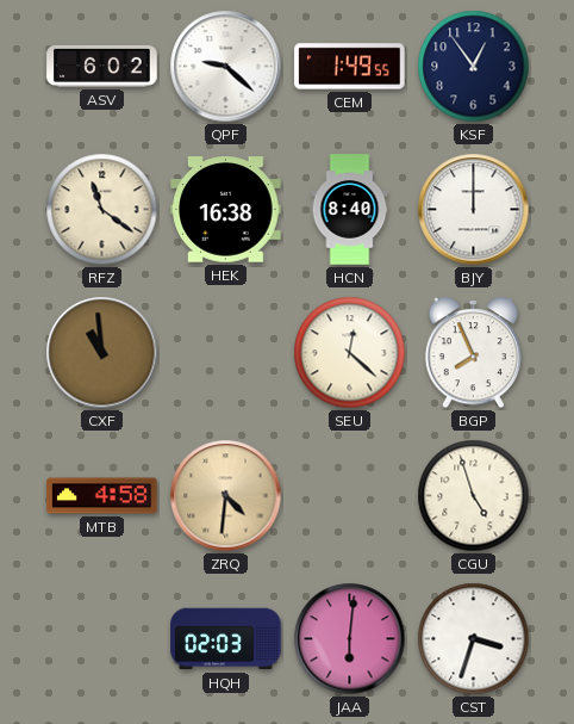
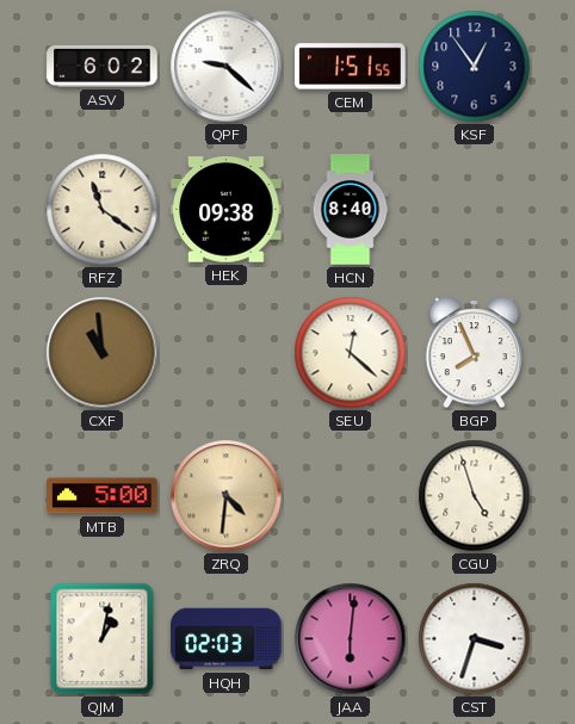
CEM: 1:49 -> 1:51
HEK: 16:38 -> 09:38
BJY: 12:00 -> none
MTB: 4:58 -> 5:00
QJM: none -> 1:02
